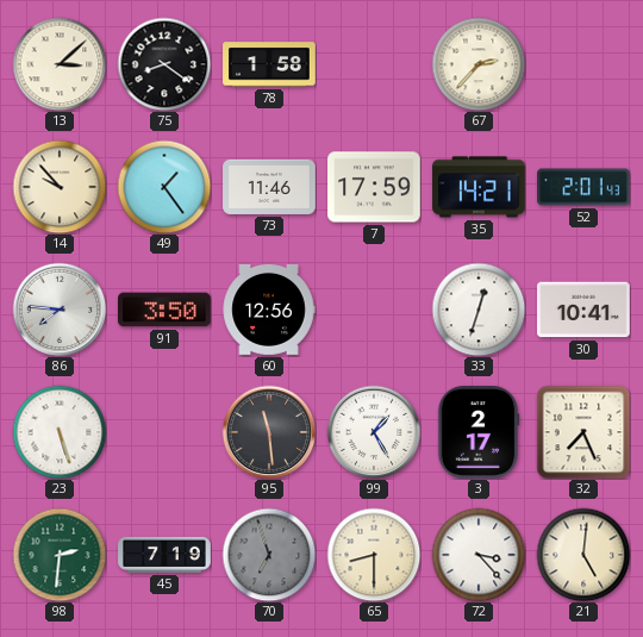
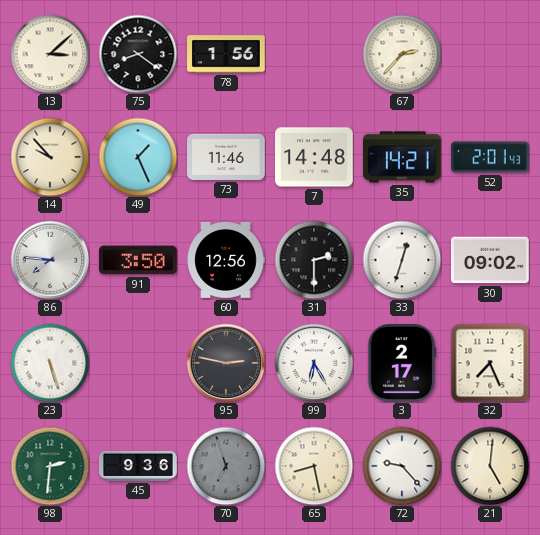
78: 1:58 -> 1:56
49: 1:24 -> 1:26
7: 17:59 -> 14:48
31: none -> 2:30
30: 10:41 -> 09:02
95: 11:29 -> 2:47
99: 1:25 -> 6:25
45: 7:19 -> 9:36
65: 8:30 -> 8:28
72: 3:23 -> 9:23
